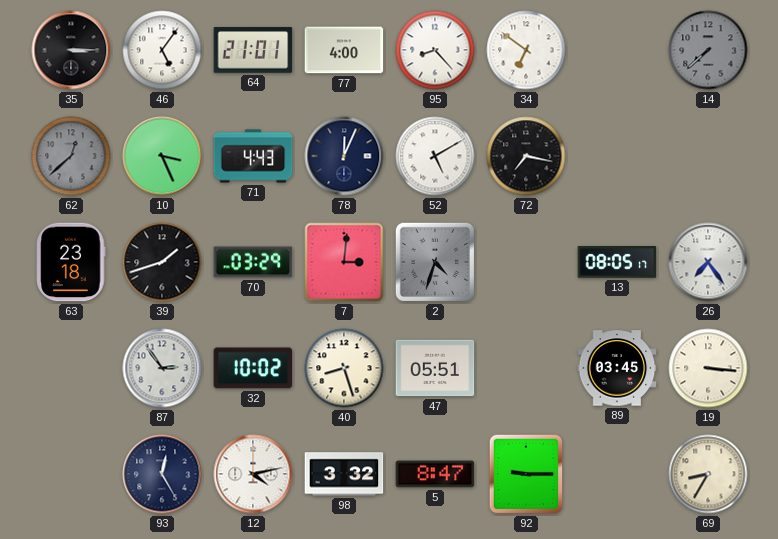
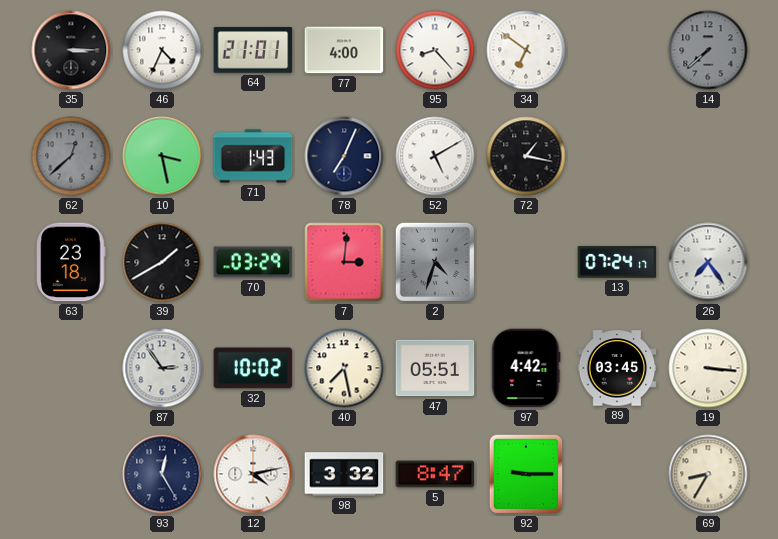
46: 5:06 -> 4:34
10: 3:26 -> 3:28
71: 4:43 -> 1:43
78: 12:04 -> 7:04
72: 7:17 -> 1:17
39: 1:42 -> 1:40
13: 08:05 -> 07:24
40: 8:27 -> 7:28
97: none -> 4:42
